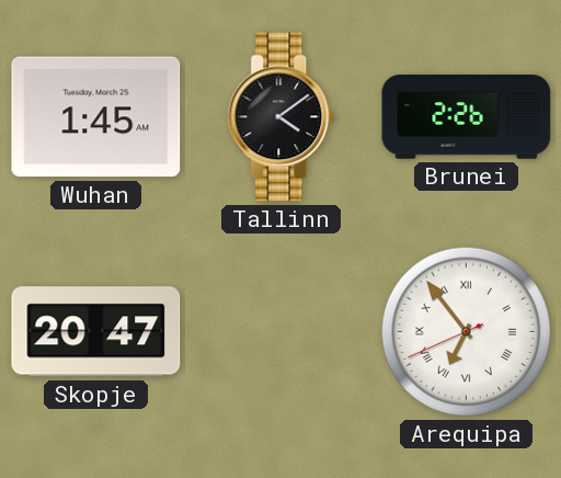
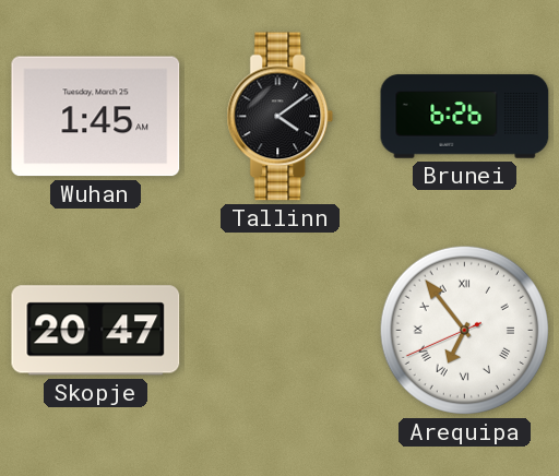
Brunei: 2:26 -> 6:26
